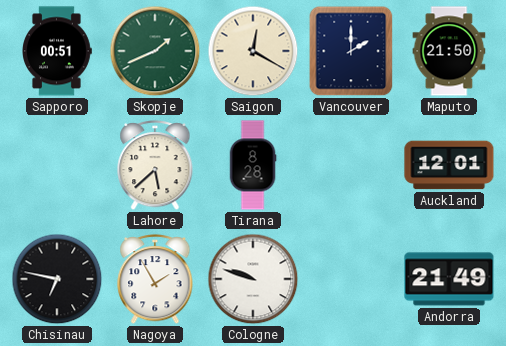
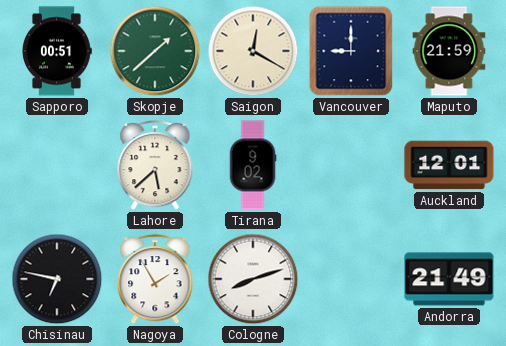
Skopje: 1:41 -> 1:38
Vancouver: 2:00 -> 9:00
Maputo: 21:50 -> 21:59
Tirana: 8:28 -> 9:02
Cologne: 9:48 -> 8:12
